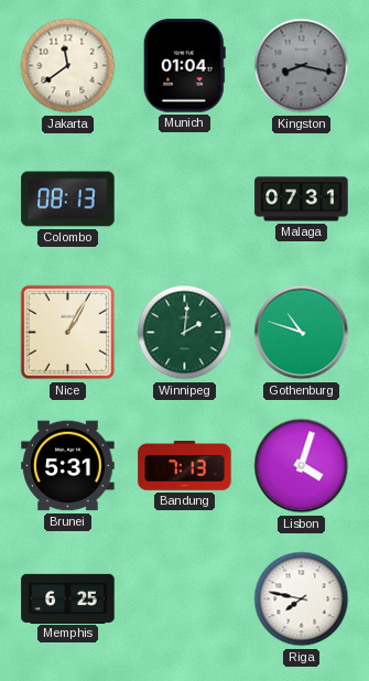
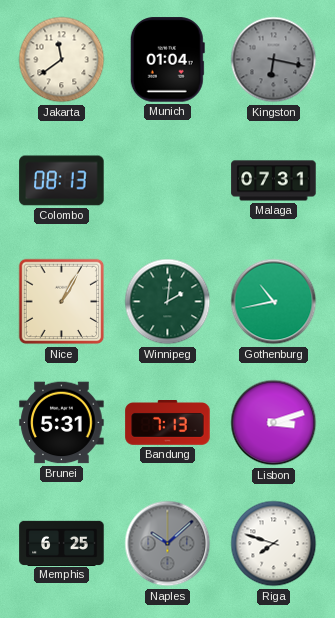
Kingston: 8:17 -> 6:17
Gothenburg: 10:48 -> 10:43
Lisbon: 4:03 -> 3:12
Naples: none -> 10:08
Riga: 7:47 -> 7:48
